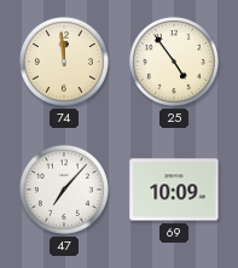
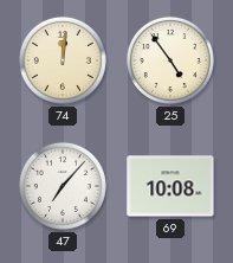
74: 11:59 -> 12:01
69: 10:09 -> 10:08
